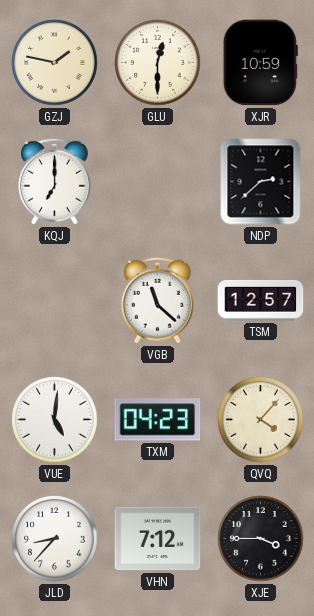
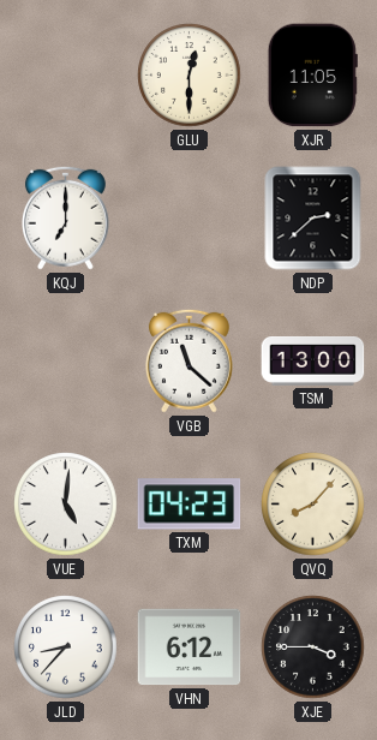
GZJ: 1:47 -> none
XJR: 10:59 -> 11:05
TSM: 12:57 -> 13:00
QVQ: 4:07 -> 8:07
VHN: 7:12 -> 6:12
